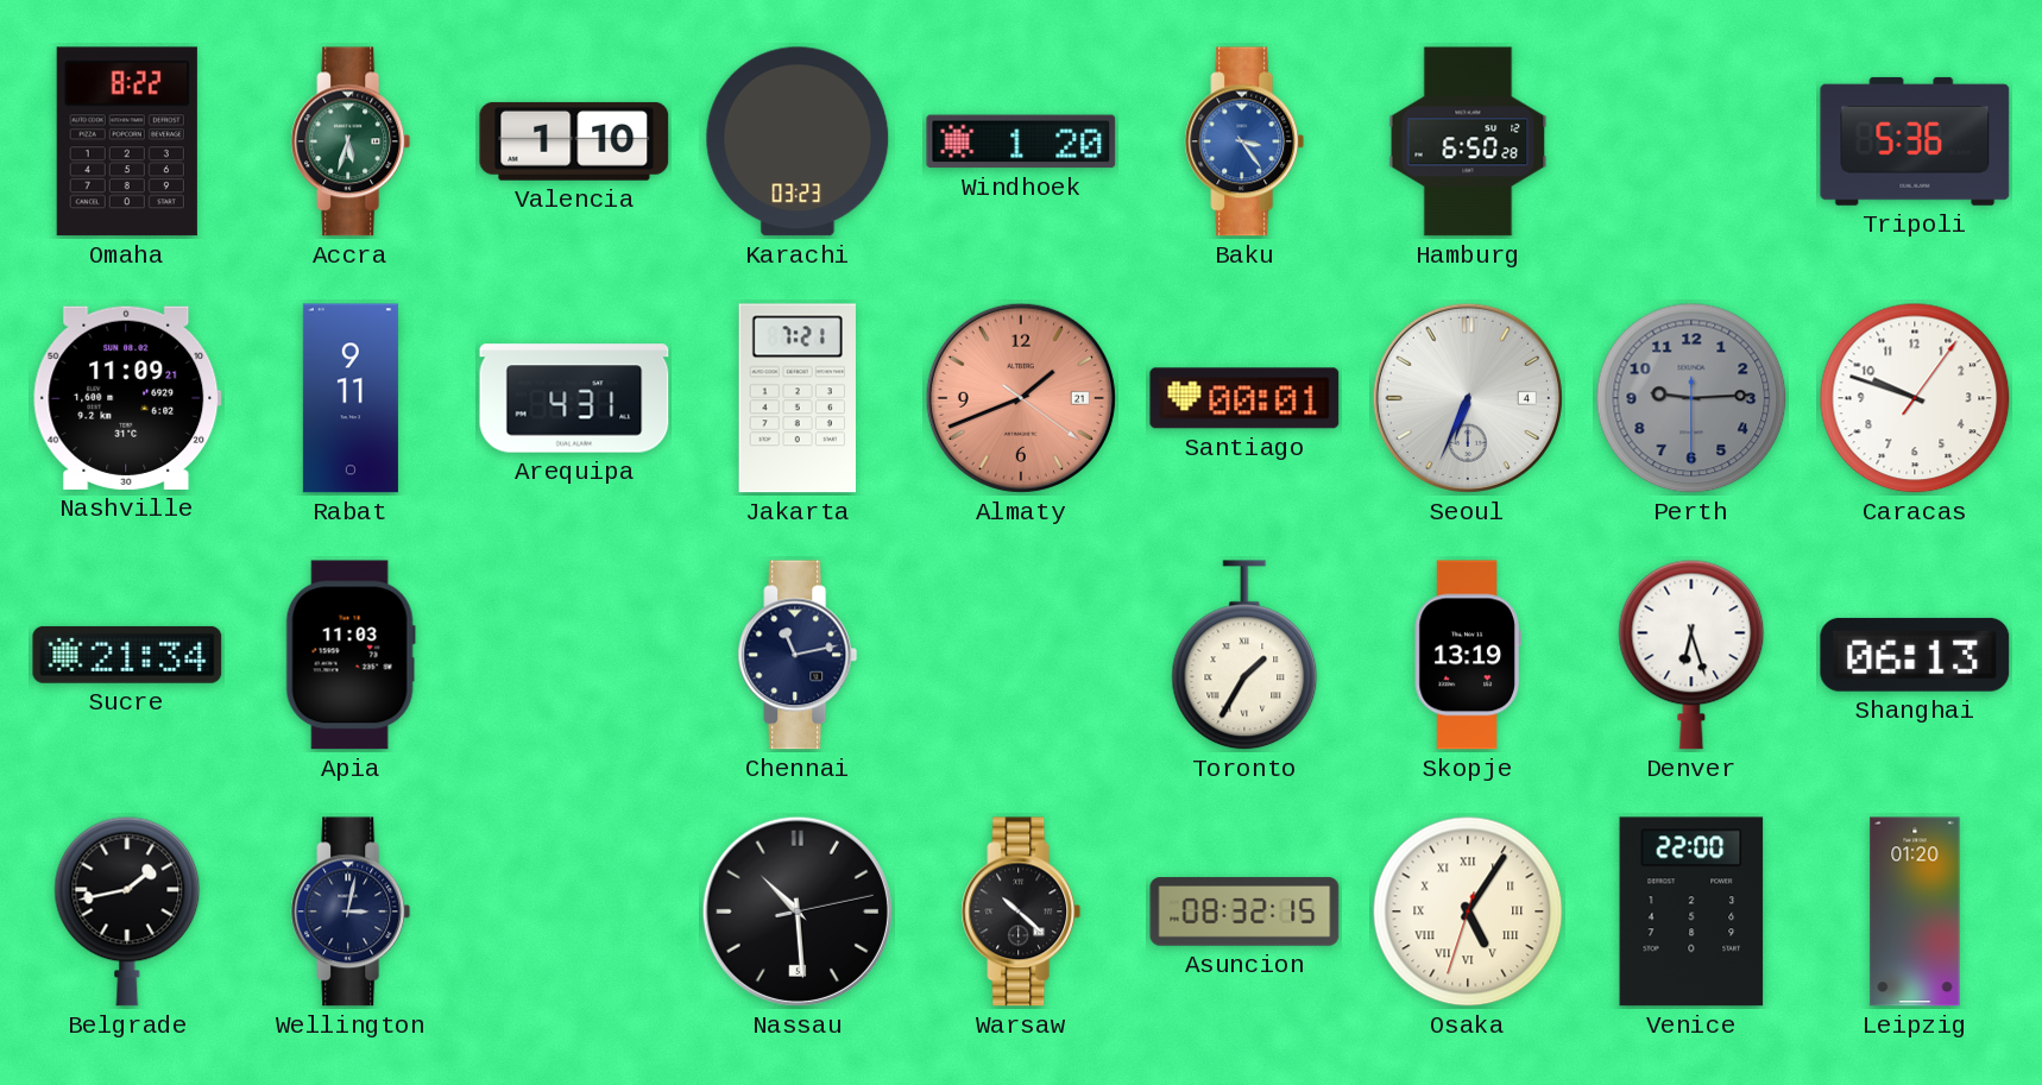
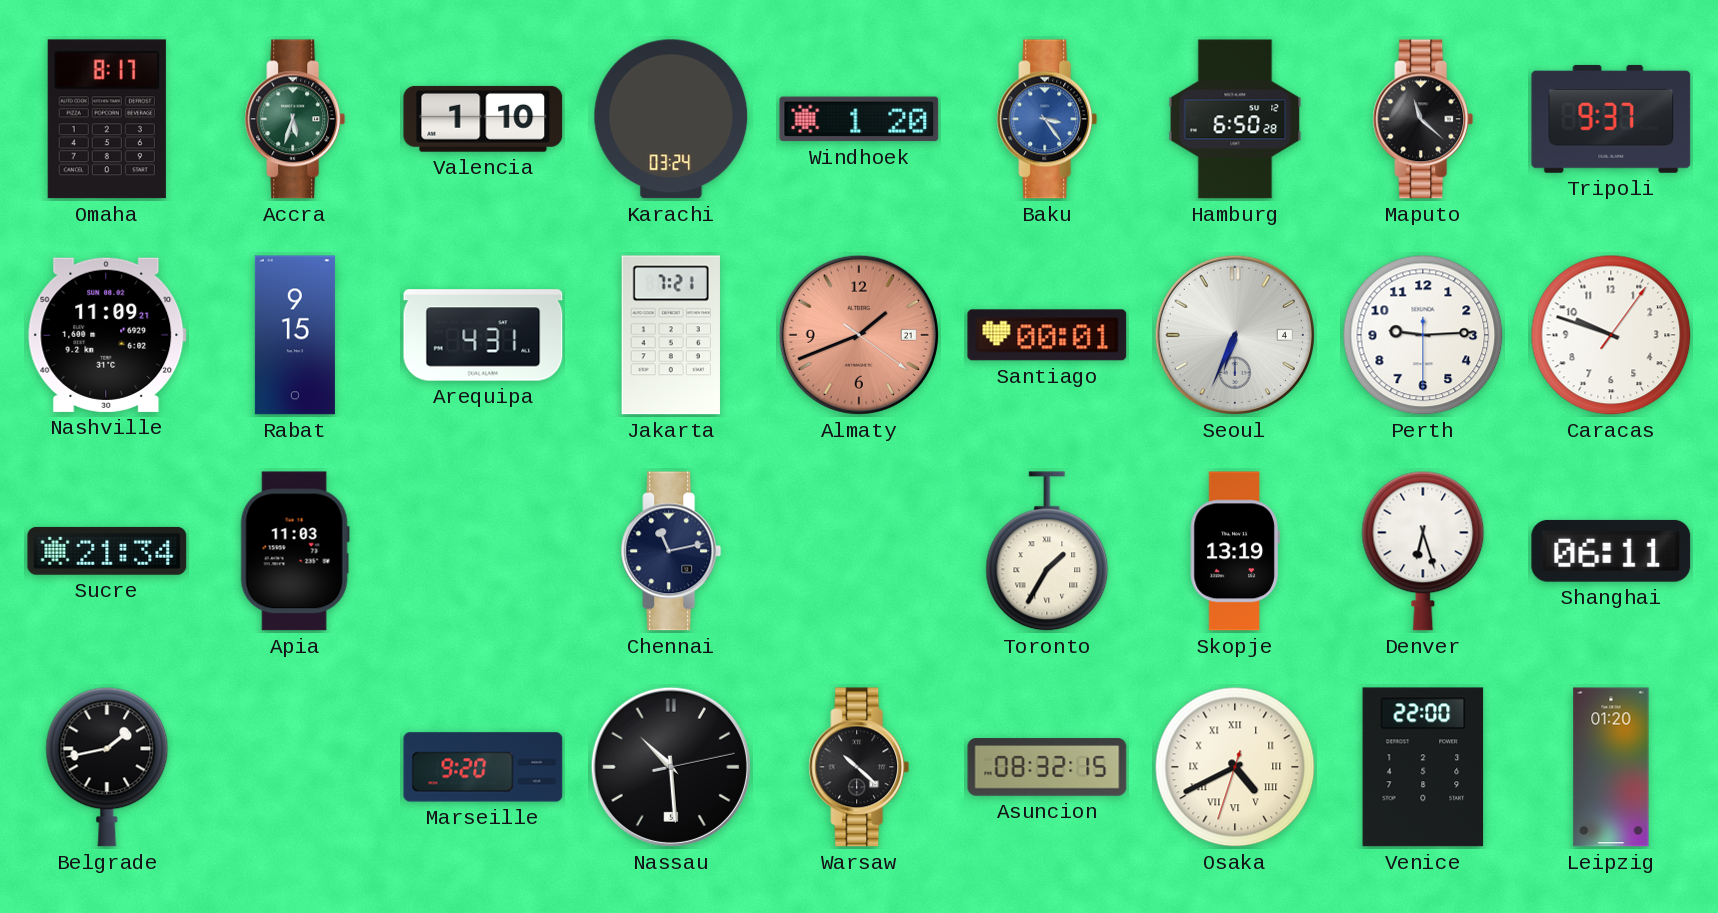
Omaha: 8:22 -> 8:17
Karachi: 03:23 -> 03:24
Maputo: none -> 11:22
Tripoli: 5:36 -> 9:37
Rabat: 9:11 -> 9:15
Perth dial: grey -> white
Shanghai: 06:13 -> 06:11
Wellington: 3:02 -> none
Marseille: none -> 9:20
Osaka: 5:05 -> 4:40
